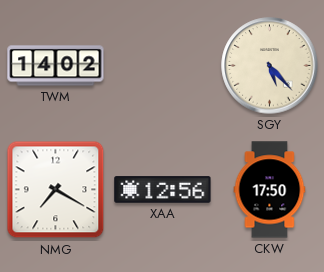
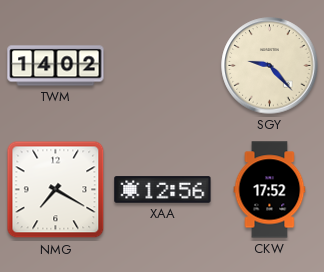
SGY: 5:23 -> 9:23
CKW: 17:50 -> 17:52
